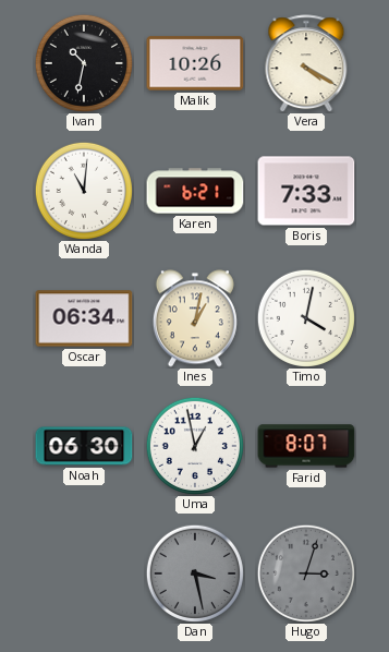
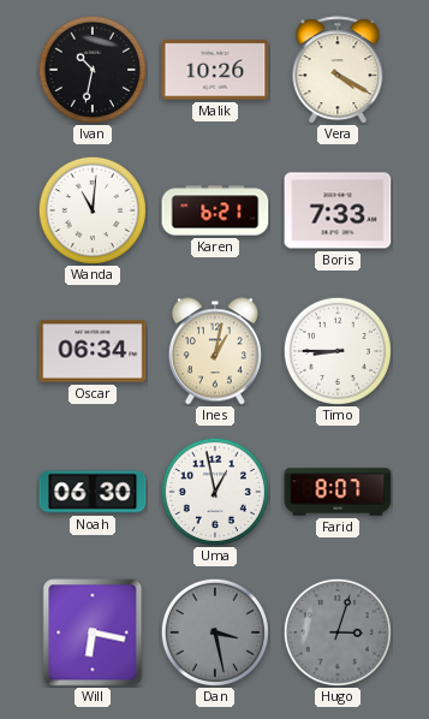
Timo: 4:02 -> 8:45
Will: none -> 6:17
